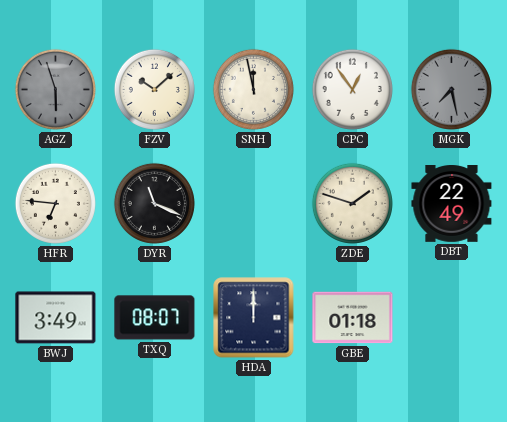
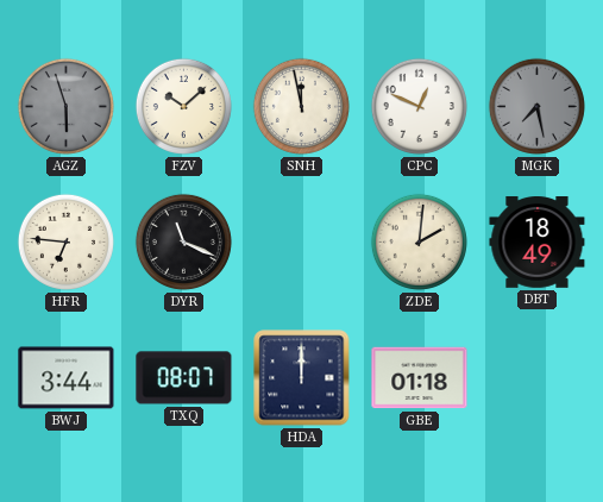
CPC: 12:54 -> 12:49
ZDE: 1:48 -> 2:01
DBT: 22:49 -> 18:49
BWJ: 3:49 -> 3:44
